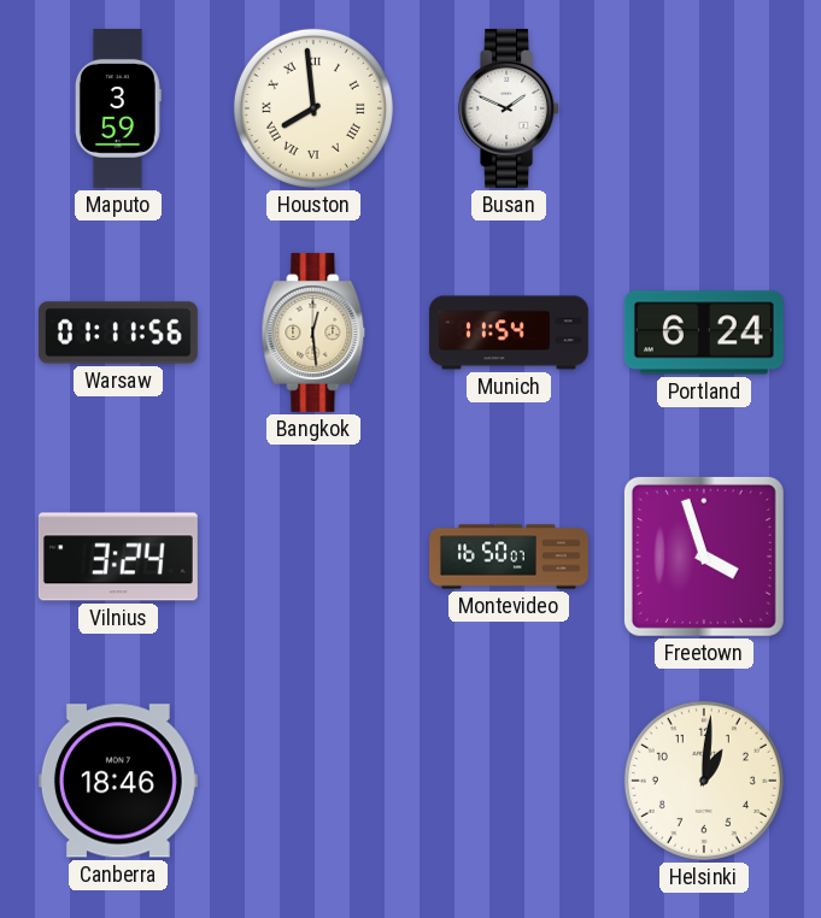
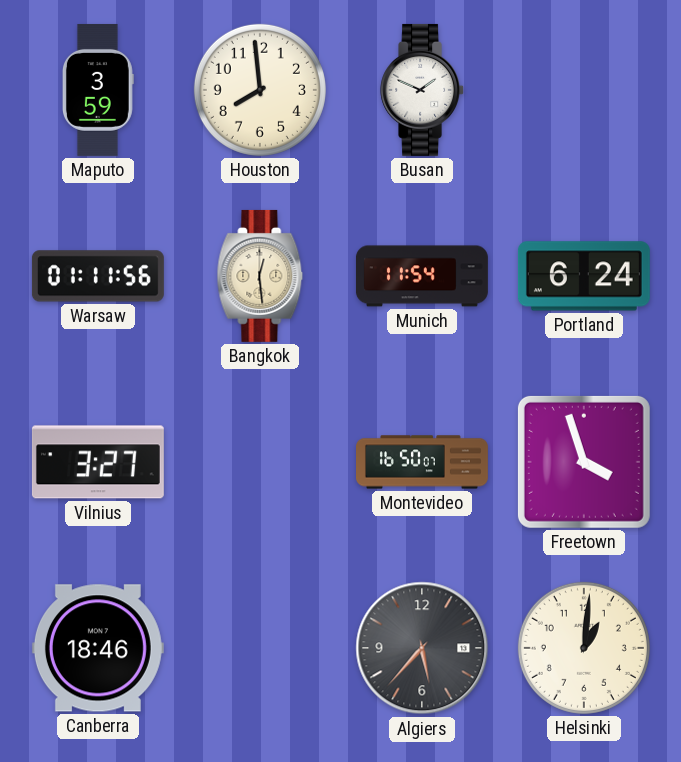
Houston numerals: Roman -> Arabic
Vilnius: 3:24 -> 3:27
Algiers: none -> 5:37
